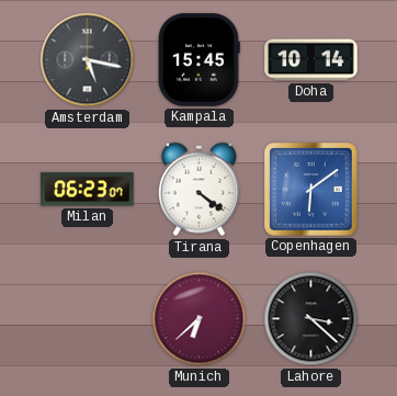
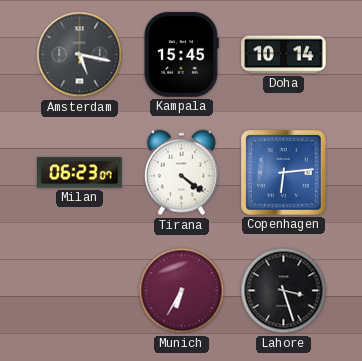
Copenhagen: 6:09 -> 6:14
Munich: 6:38 -> 6:35
Lahore: 3:22 -> 3:27
